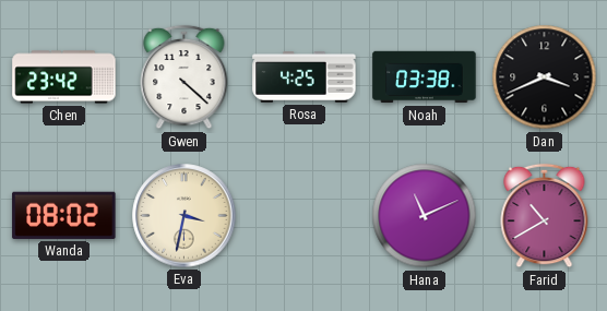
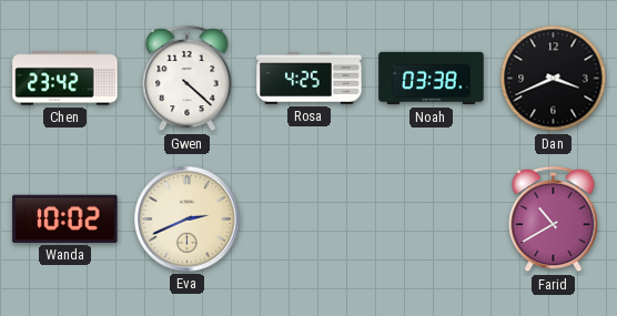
Wanda: 08:02 -> 10:02
Eva: 3:32 -> 2:41
Hana: 11:11 -> none
